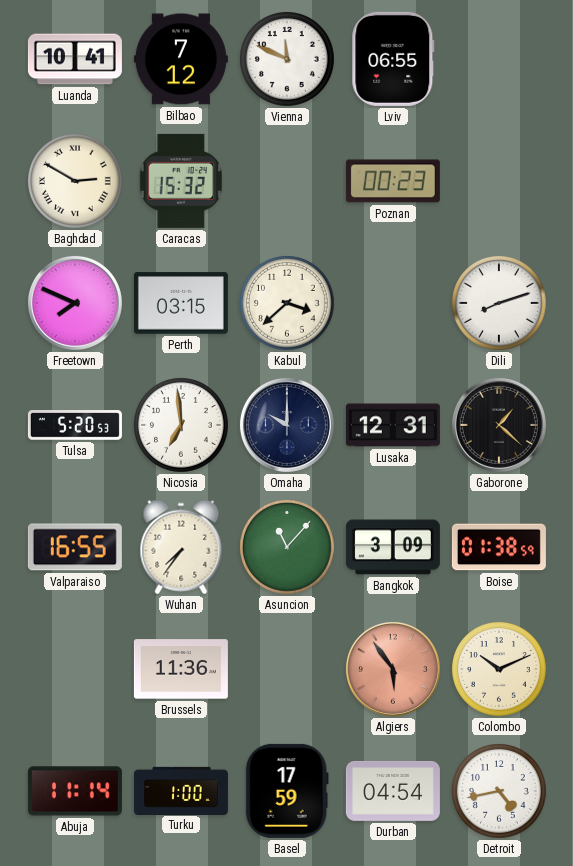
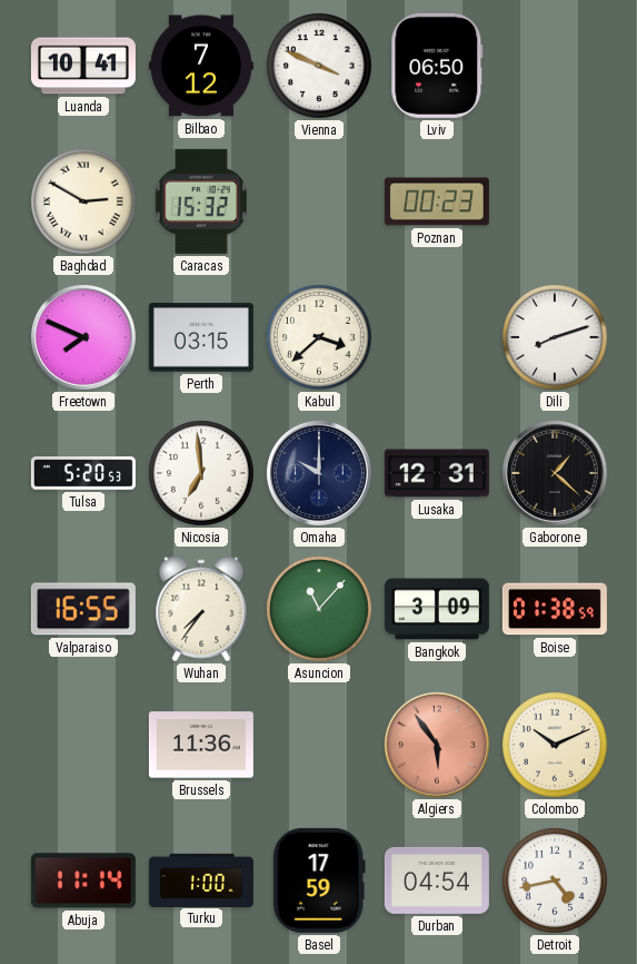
Vienna: 11:49 -> 3:49
Lviv: 06:55 -> 06:50
